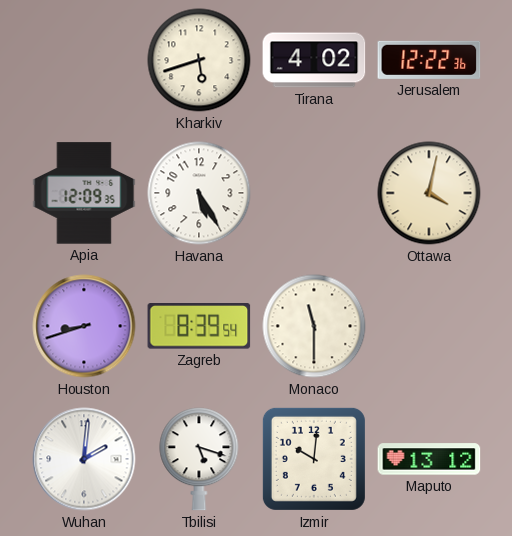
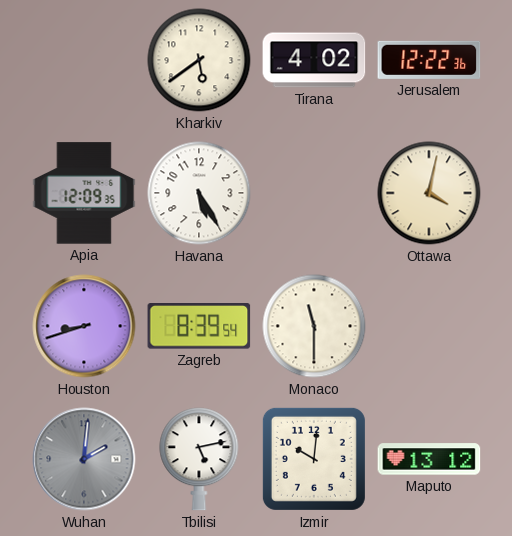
Kharkiv: 5:42 -> 5:39
Wuhan dial: white -> grey
Tbilisi: 5:18 -> 5:13
